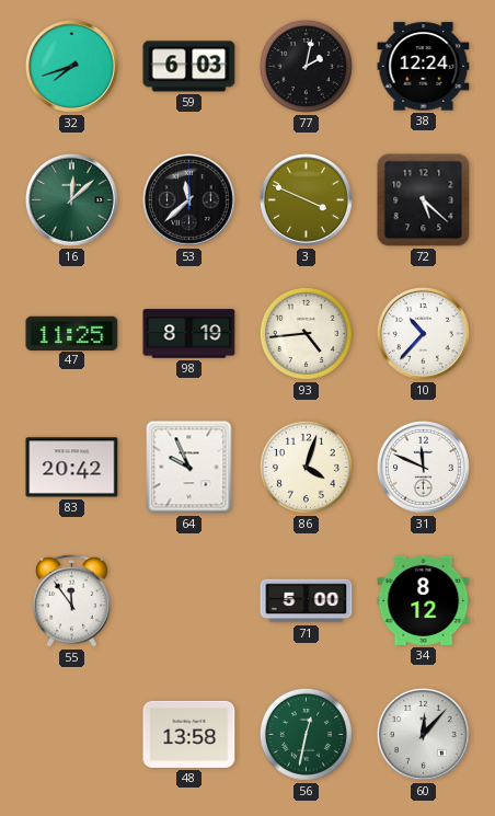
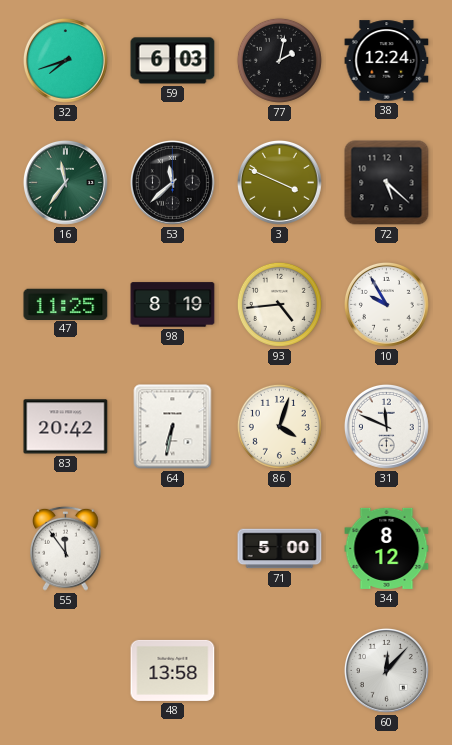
16: 12:08 -> 11:36
10: 10:37 -> 9:55
64: 9:56 -> 6:32
56: 12:32 -> none
